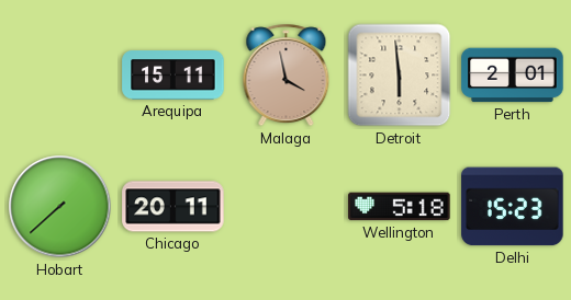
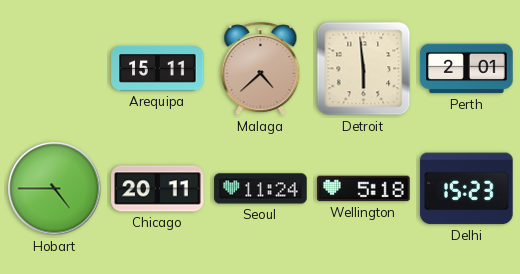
Malaga: 3:58 -> 4:38
Hobart: 7:38 -> 4:45
Seoul: none -> 11:24
